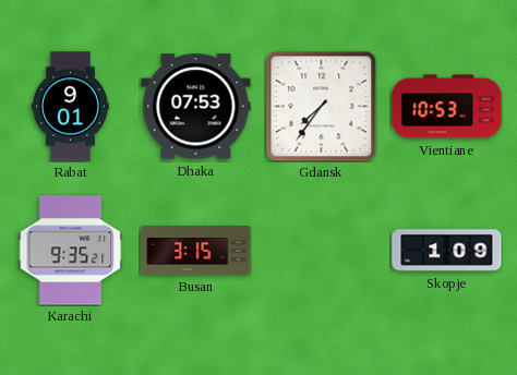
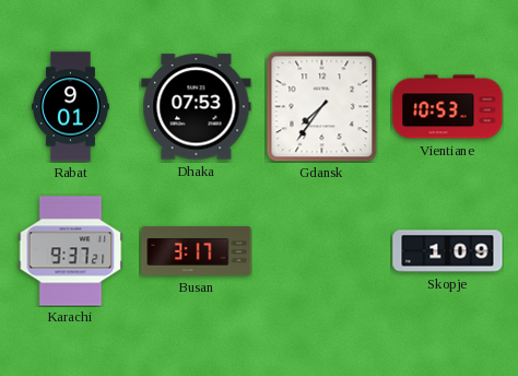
Karachi: 9:35 -> 9:37
Busan: 3:15 -> 3:17
